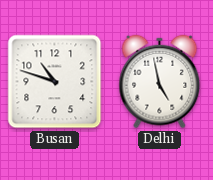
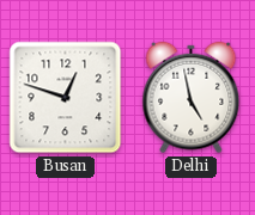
Busan: 10:48 -> 12:48
